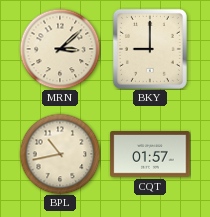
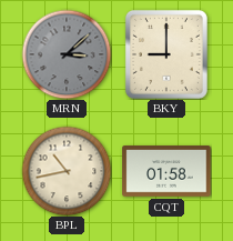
MRN dial: cream -> grey
CQT: 01:57 -> 01:58
